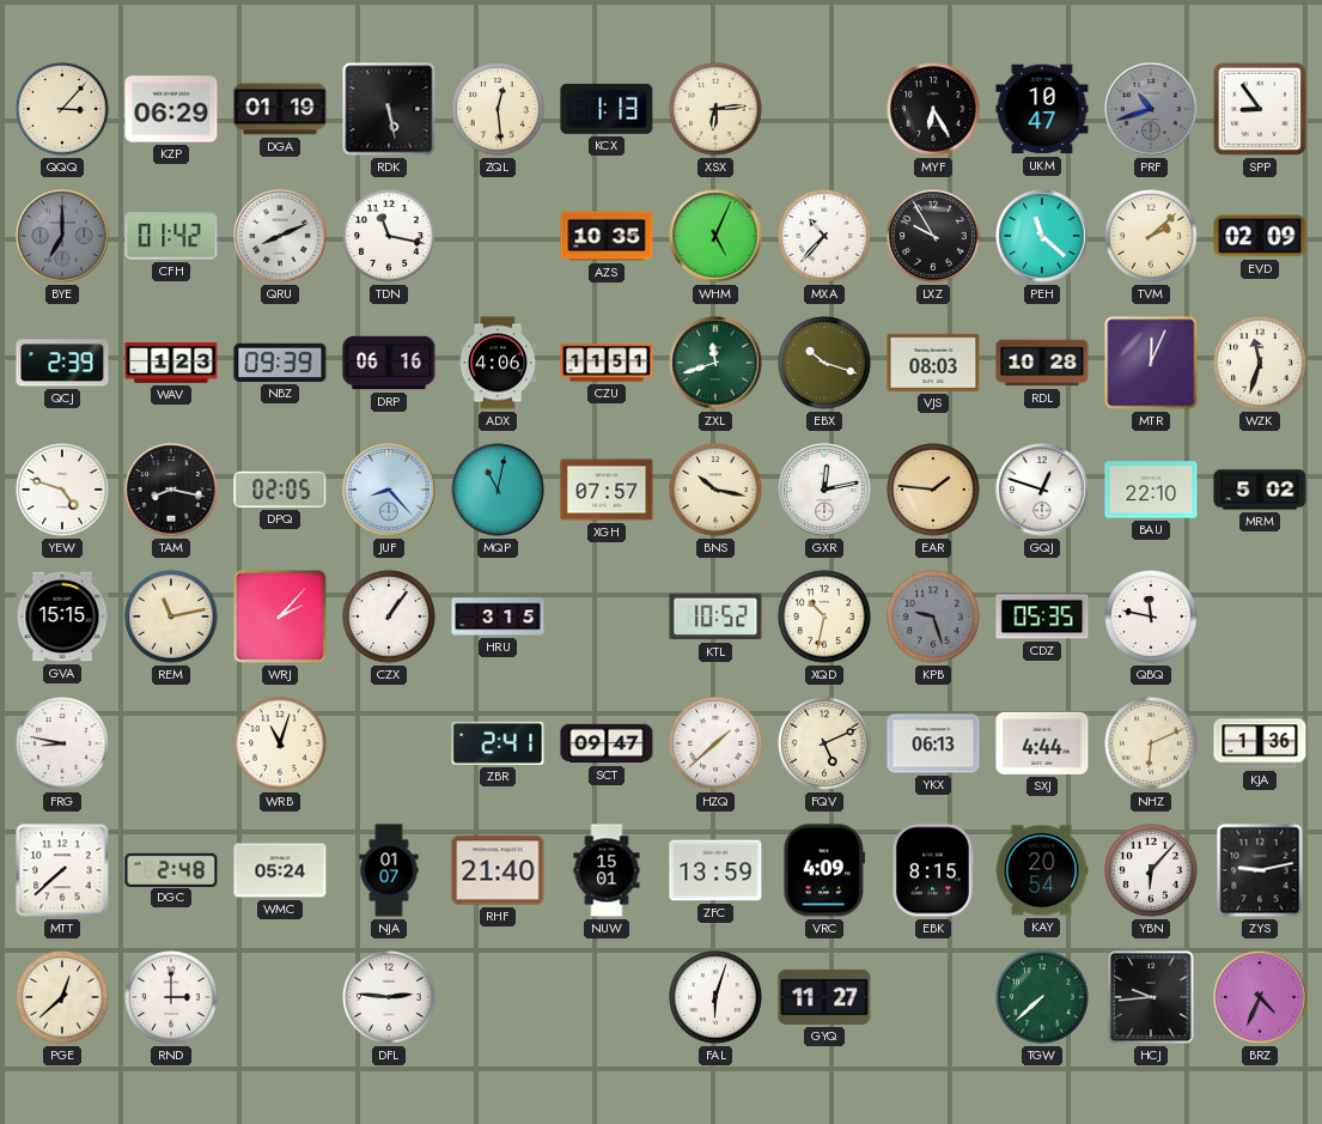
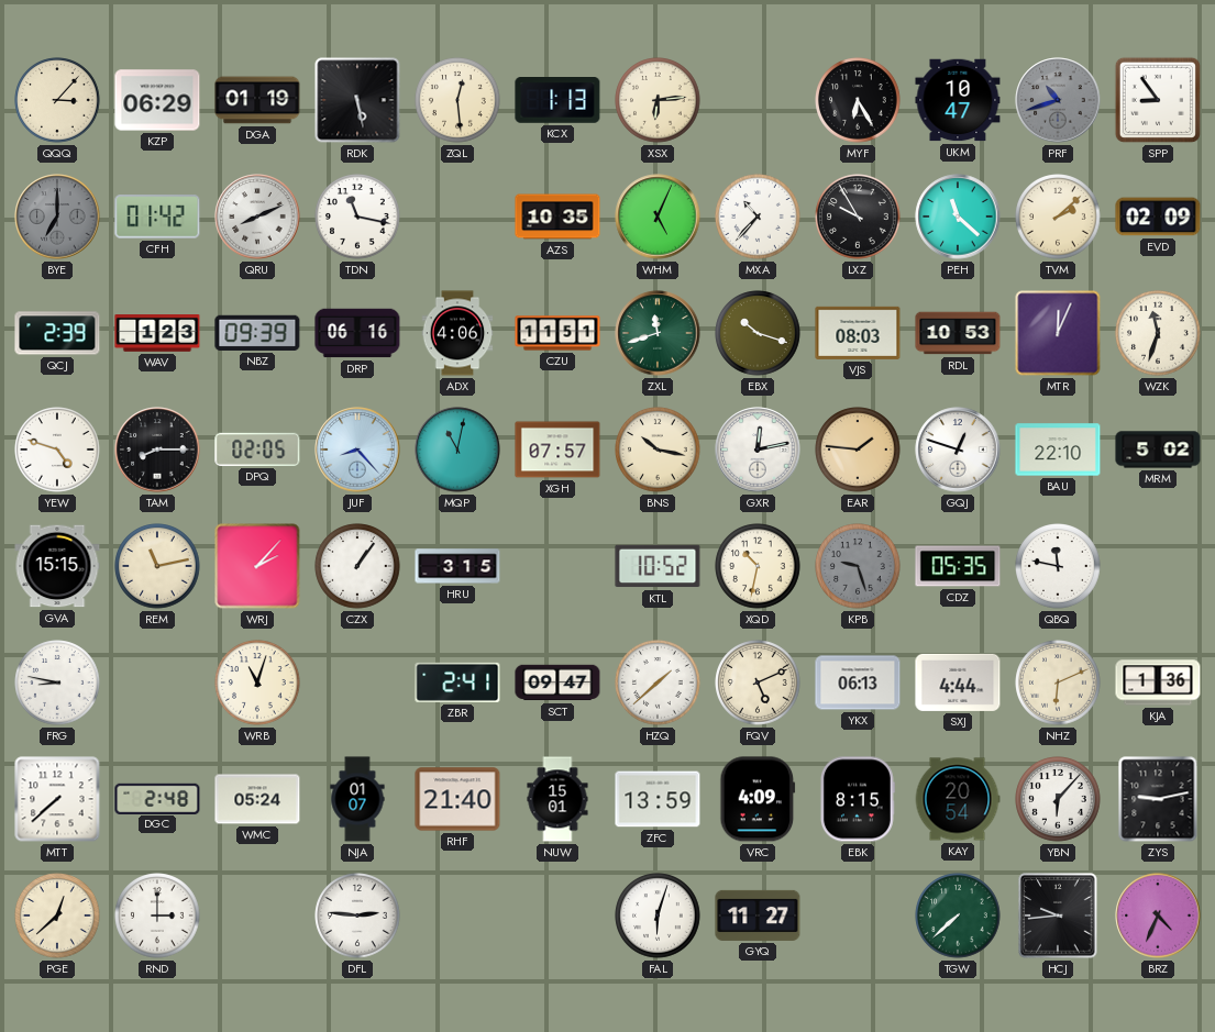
RDL: 10:28 -> 10:53
TAM: 8:17 -> 8:15
